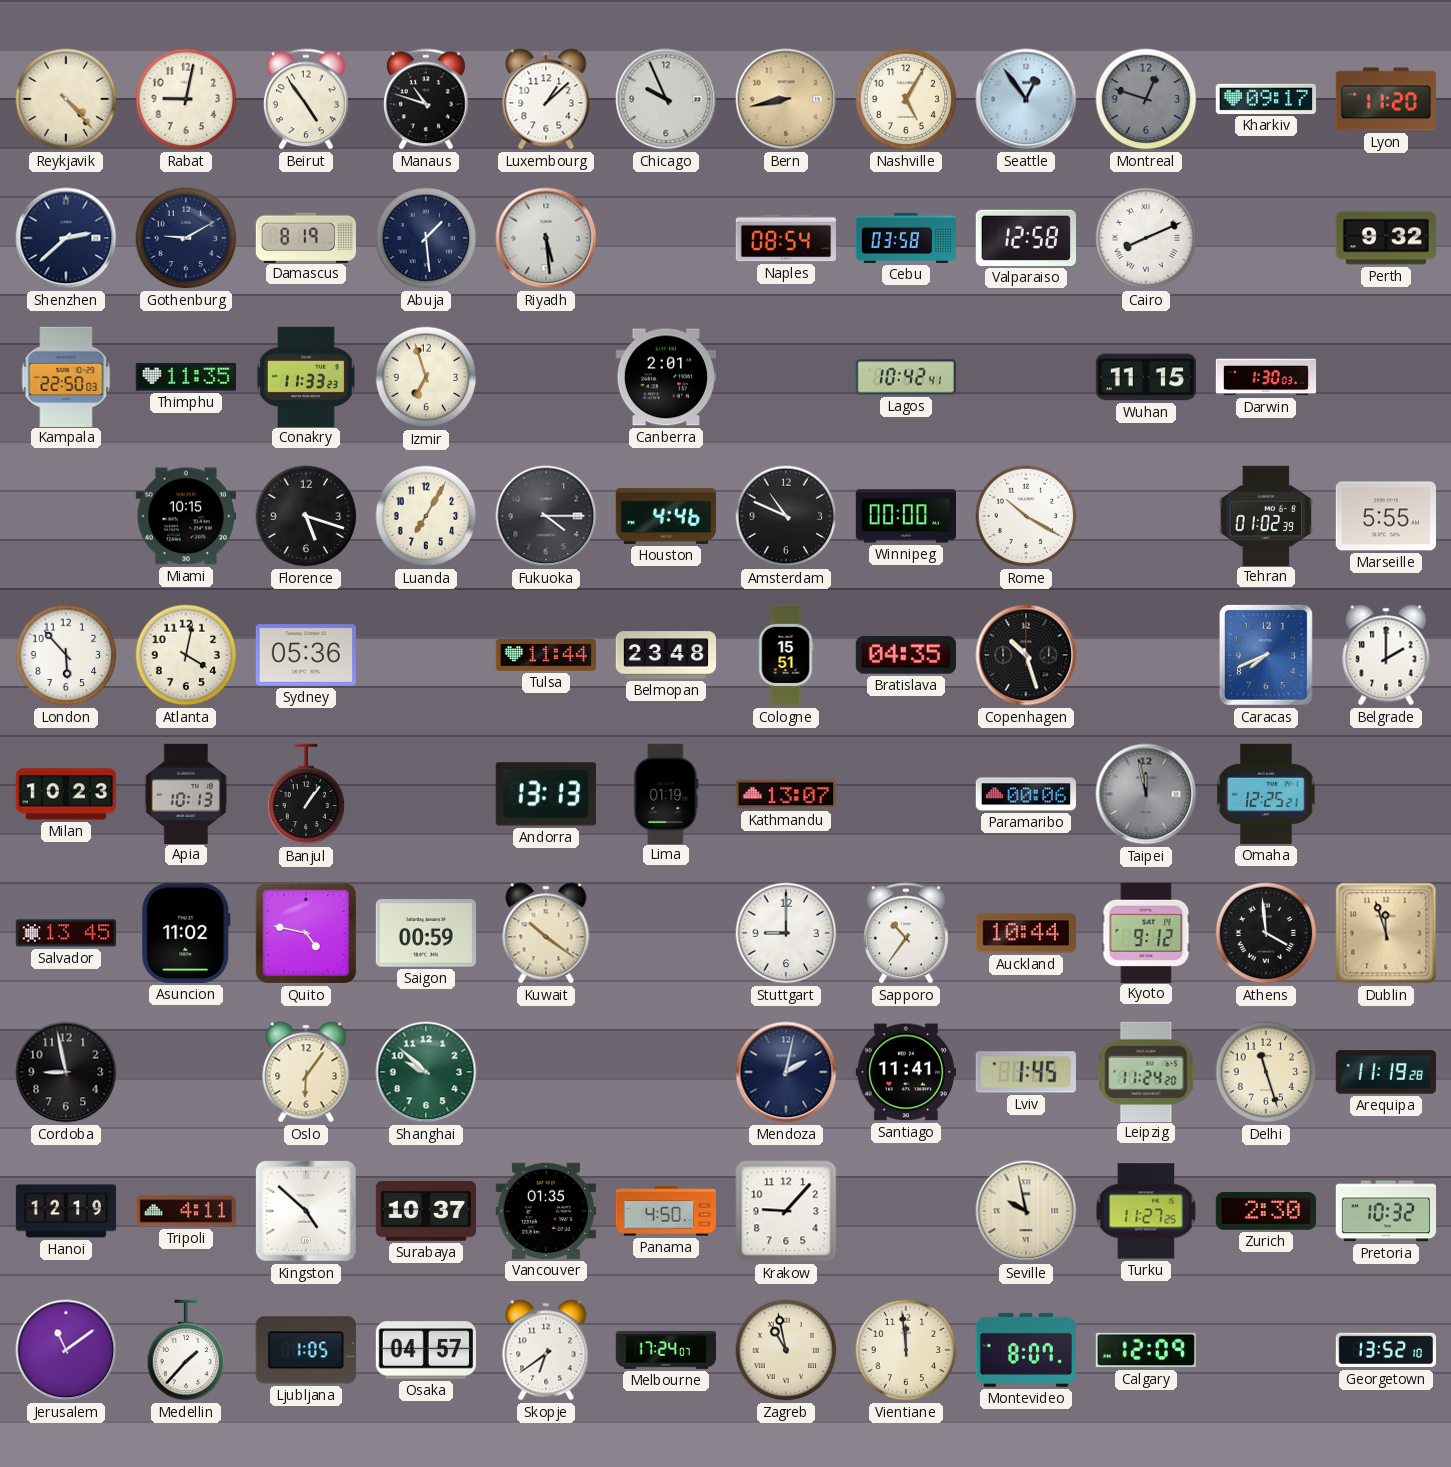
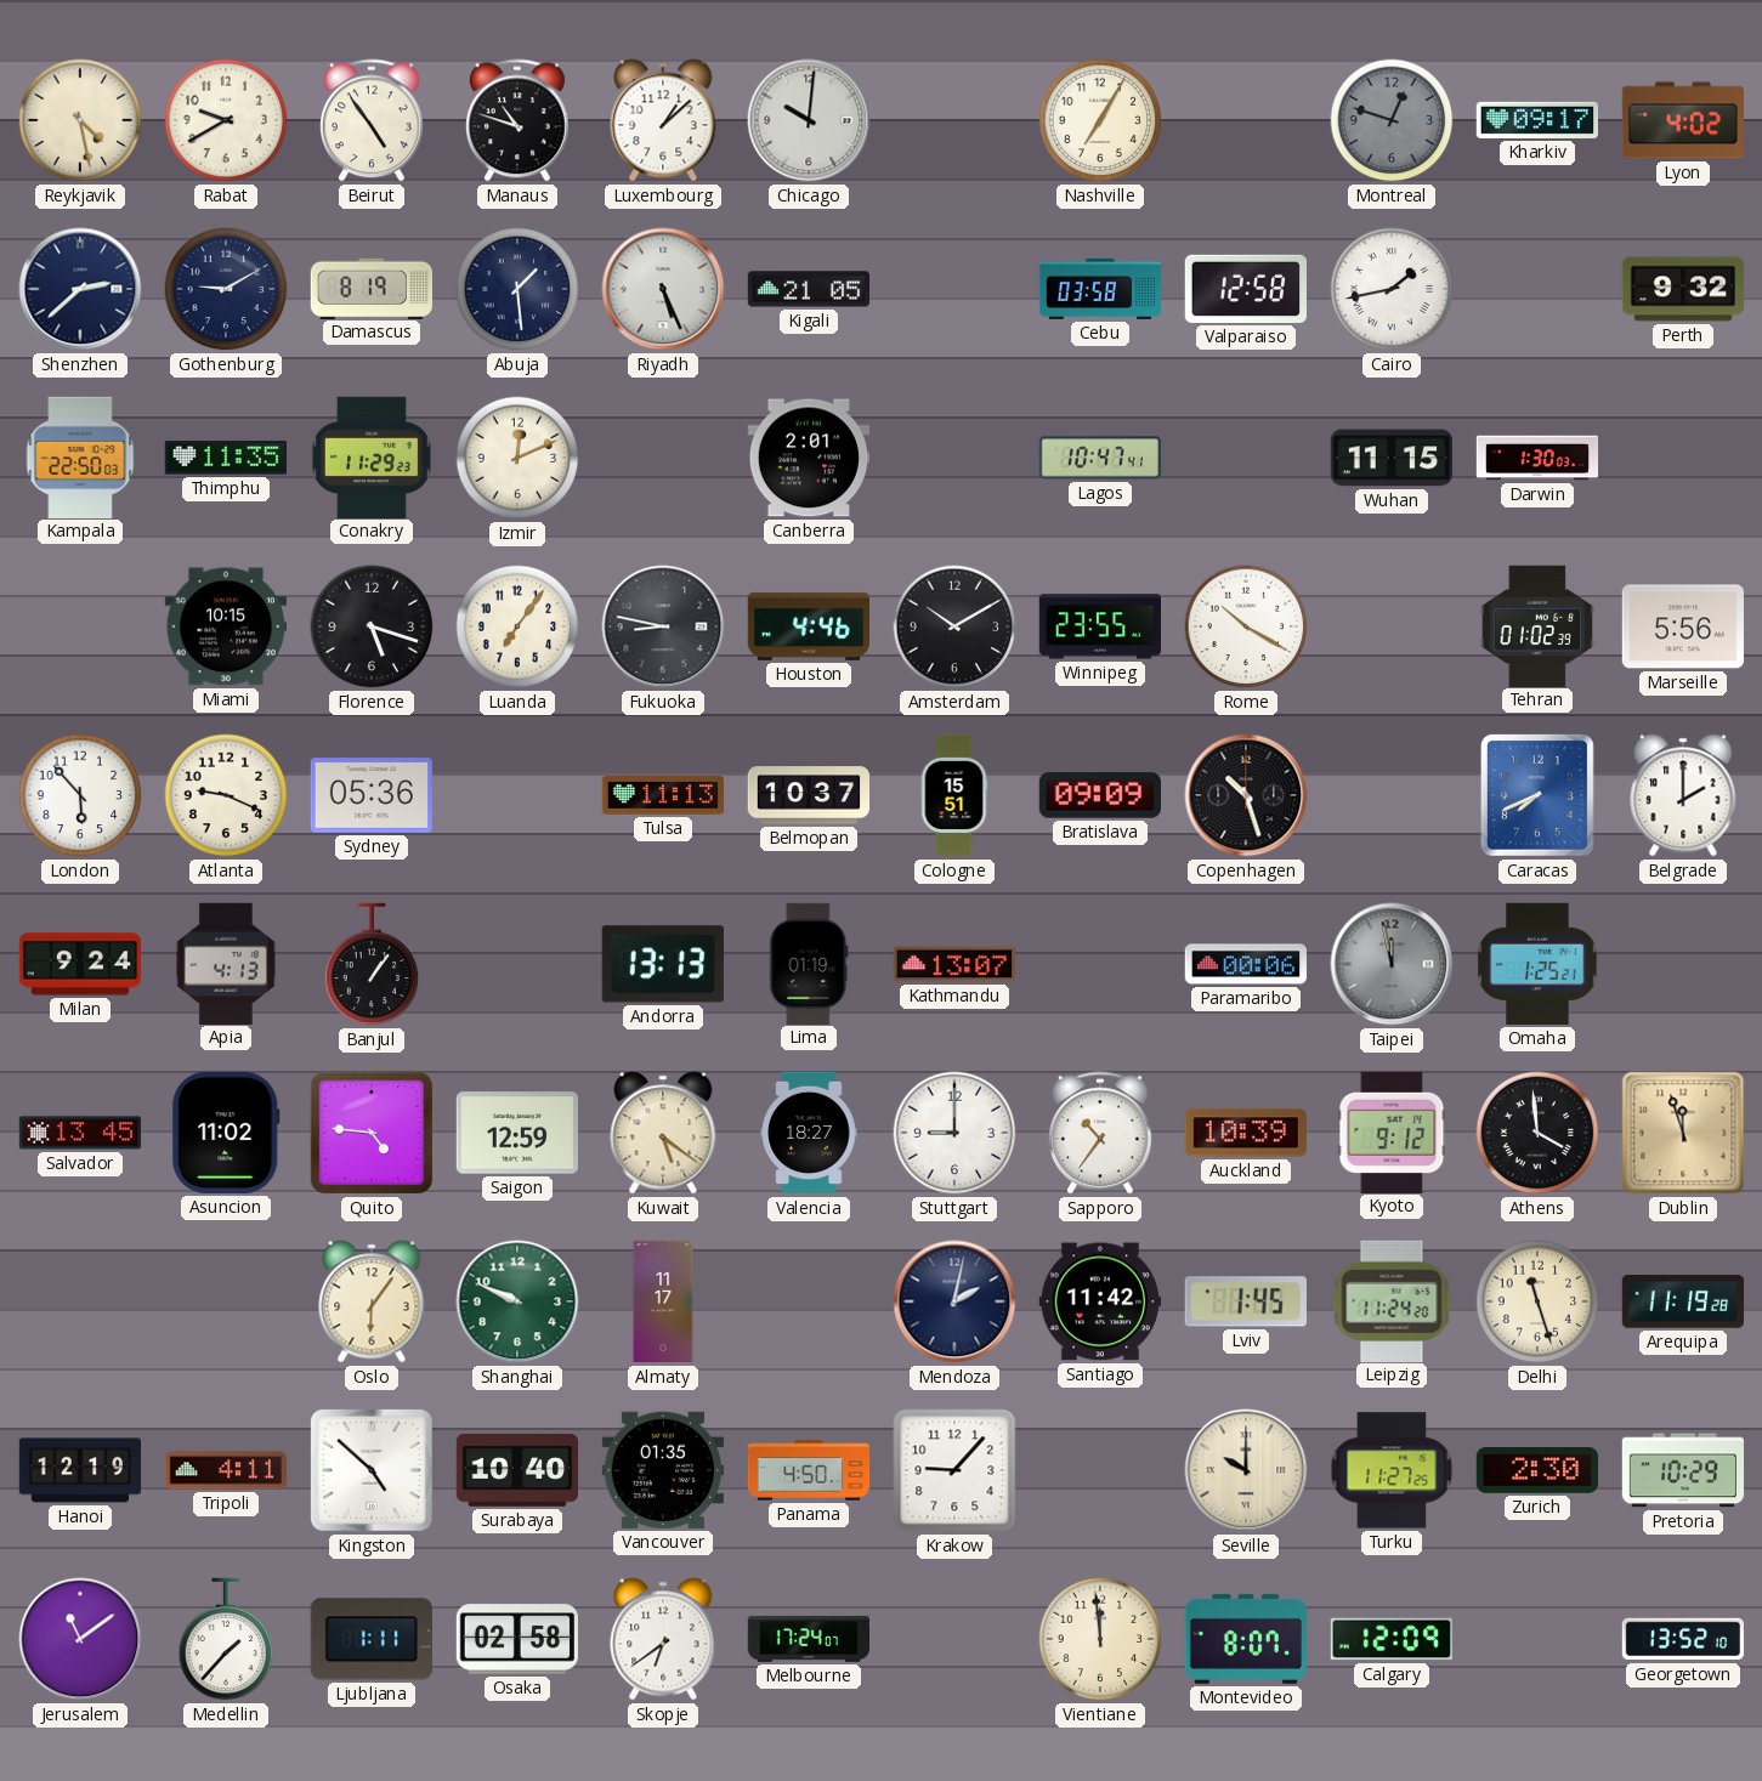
Reykjavik: 4:23 -> 4:28
Rabat: 9:02 -> 9:40
Chicago: 9:56 -> 10:01
Bern: 8:43 -> none
Nashville: 5:05 -> 7:05
Seattle: 12:54 -> none
Lyon: 11:20 -> 4:02
Riyadh: 5:29 -> 5:26
Kigali: none -> 21:05
Naples: 08:54 -> none
Cairo: 8:11 -> 1:43
Conakry: 11:33 -> 11:29
Izmir: 6:57 -> 12:11
Lagos: 10:42 -> 10:47
Luanda: 7:05 -> 7:06
Fukuoka: 4:15 -> 8:47
Amsterdam: 10:49 -> 10:10
Winnipeg: 00:00 -> 23:55
Marseille: 5:55 -> 5:56
Atlanta: 4:02 -> 9:19
Tulsa: 11:44 -> 11:13
Belmopan: 23:48 -> 10:37
Bratislava: 04:35 -> 09:09
Milan: 10:23 -> 9:24
Apia: 10:13 -> 4:13
Omaha: 12:25 -> 1:25
Quito: 4:47 -> 4:46
Saigon: 00:59 -> 12:59
Kuwait: 10:21 -> 5:21
Valencia: none -> 18:27
Auckland: 10:44 -> 10:39
Cordoba: 8:58 -> none
Shanghai: 9:52 -> 9:49
Almaty: none -> 11:17
Santiago: 11:41 -> 11:42
Surabaya: 10:37 -> 10:40
Seville: 9:58 -> 10:00
Pretoria: 10:32 -> 10:29
Ljubljana: 1:05 -> 1:11
Osaka: 04:57 -> 02:58
Zagreb: 10:58 -> none
